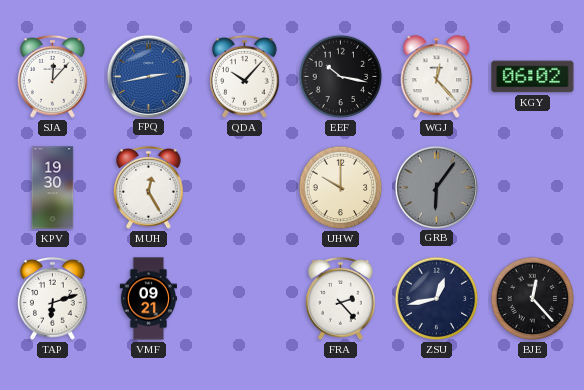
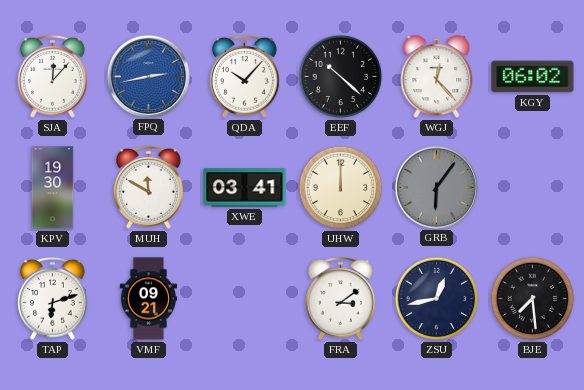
EEF: 10:17 -> 10:22
MUH: 12:25 -> 11:50
XWE: none -> 03:41
UHW: 10:00 -> 12:00
FRA: 2:23 -> 3:09
BJE: 12:23 -> 7:29
